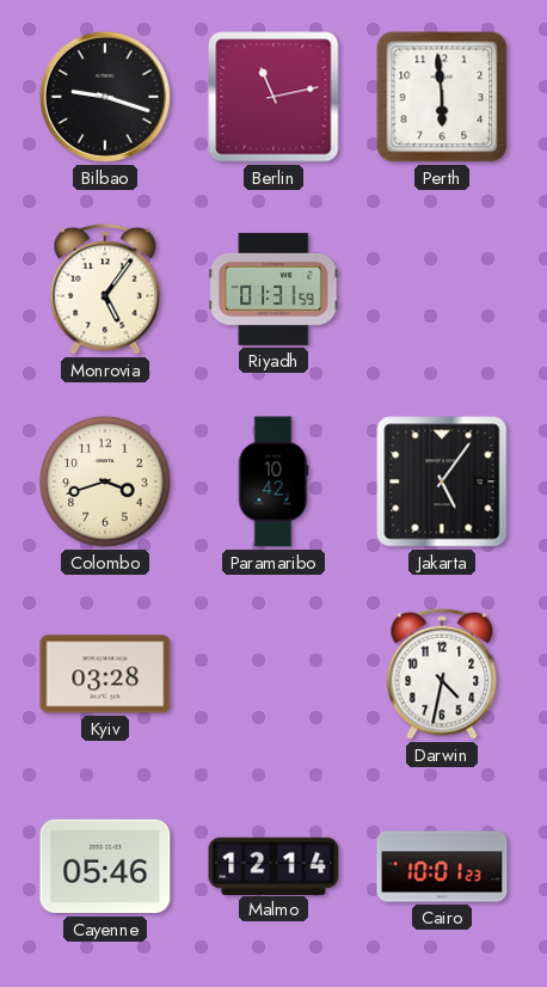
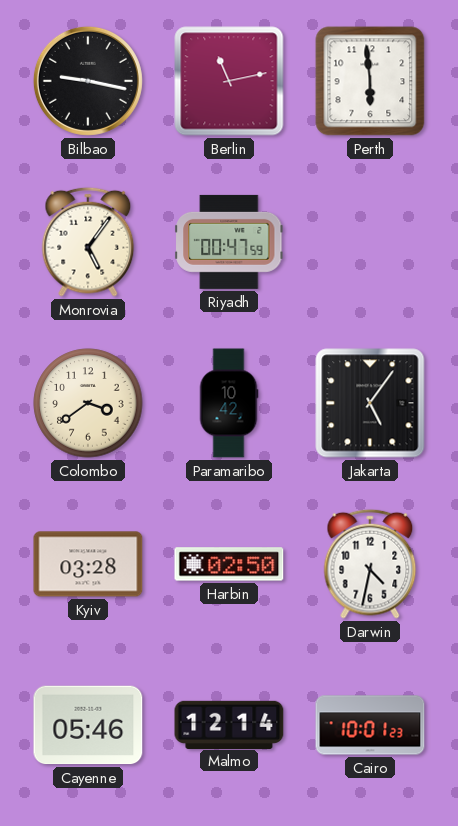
Bilbao: 9:18 -> 9:17
Riyadh: 01:31 -> 00:47
Colombo: 3:42 -> 3:39
Harbin: none -> 02:50
